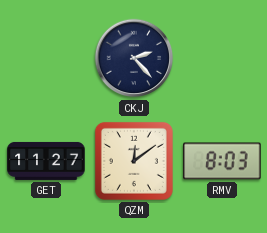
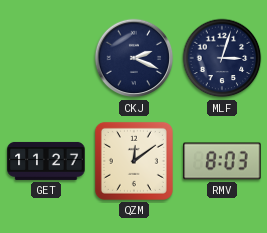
CKJ: 2:23 -> 2:19
MLF: none -> 3:03
